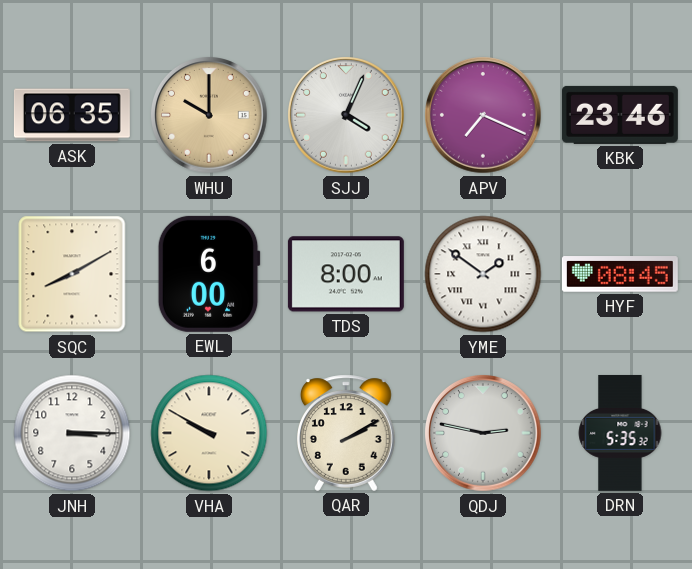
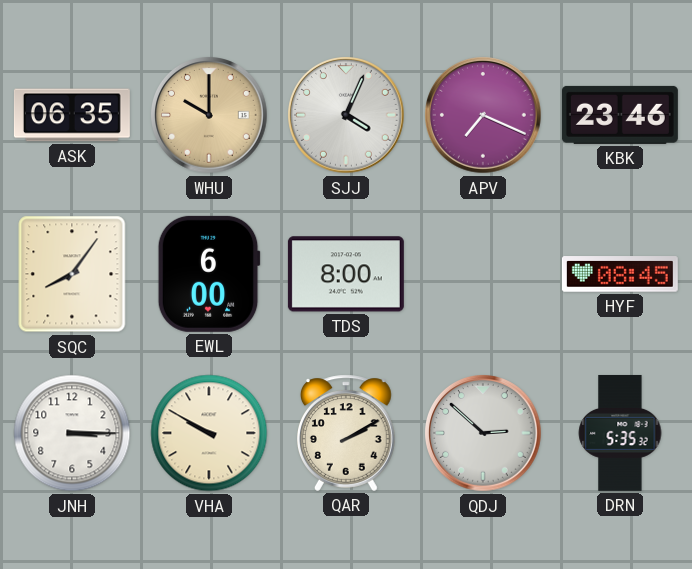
SQC: 8:10 -> 8:06
YME: 1:51 -> none
QDJ: 2:47 -> 2:52
